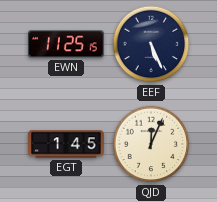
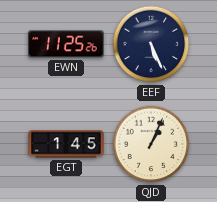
EWN: 11:25:15 -> 11:25:26
QJD: 12:04 -> 1:04
